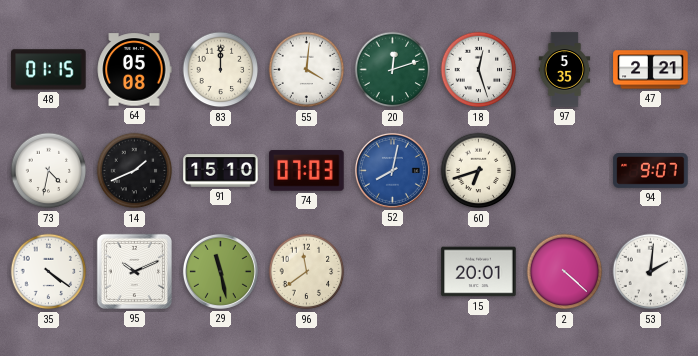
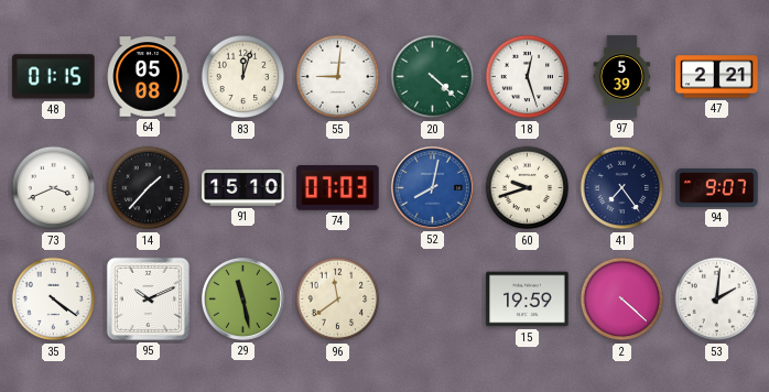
83: 12:00 -> 12:03
55: 4:01 -> 9:01
20: 12:12 -> 4:22
97: 5:35 -> 5:39
73: 4:32 -> 3:41
14: 1:41 -> 1:37
60: 6:42 -> 9:42
41: none -> 7:24
15: 20:01 -> 19:59
